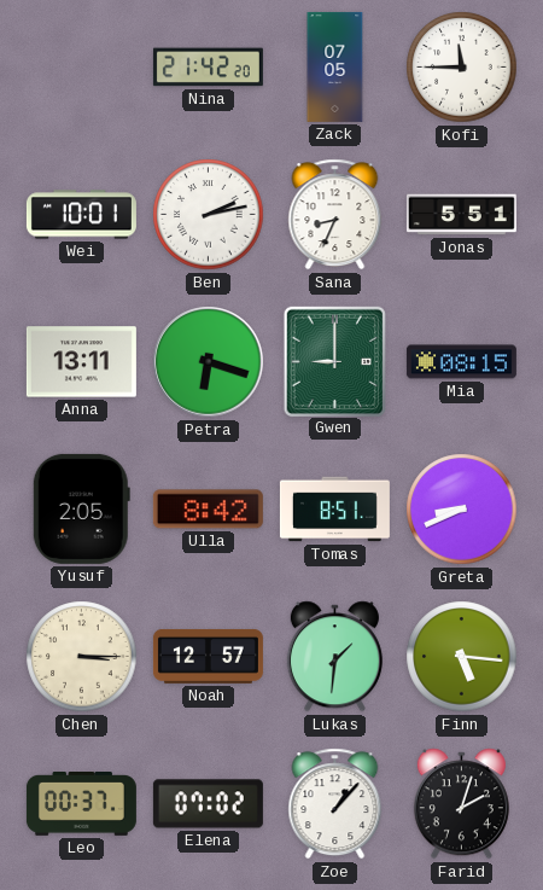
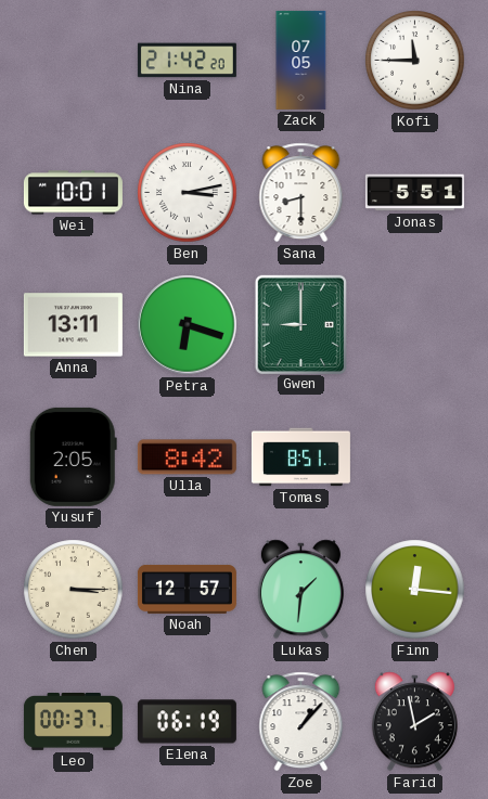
Ben: 2:13 -> 3:13
Sana: 8:34 -> 8:30
Mia: 08:15 -> none
Greta: 8:41 -> none
Finn: 5:16 -> 12:16
Elena: 07:02 -> 06:19
Farid: 2:03 -> 1:58
